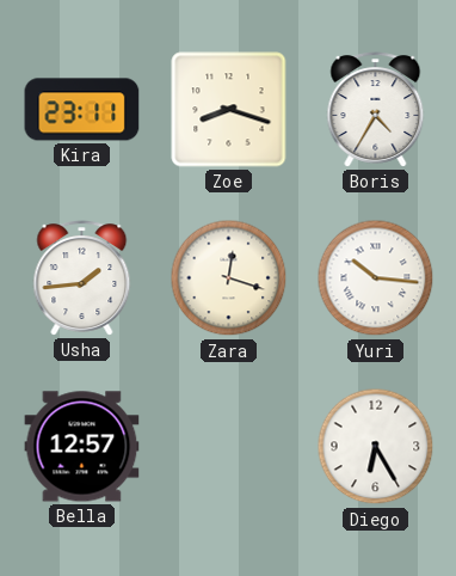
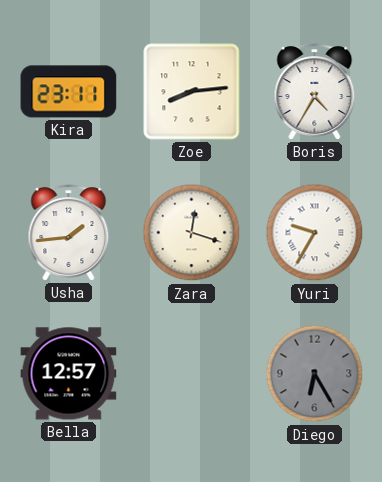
Zoe: 8:18 -> 8:14
Yuri: 10:16 -> 9:35
Diego dial: white -> grey
